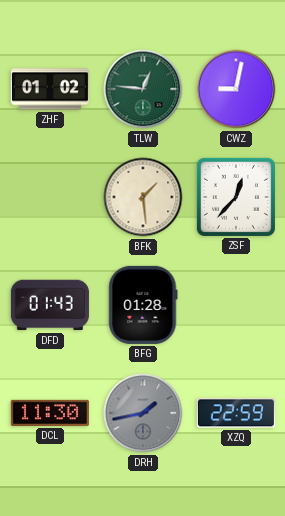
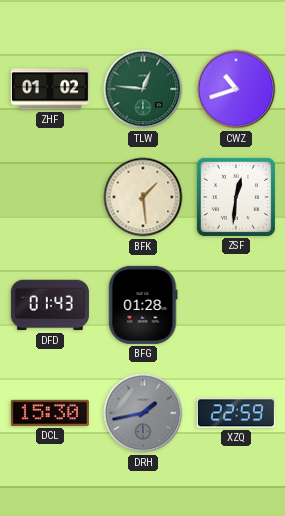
CWZ: 9:02 -> 10:42
ZSF: 12:37 -> 12:31
DCL: 11:30 -> 15:30
